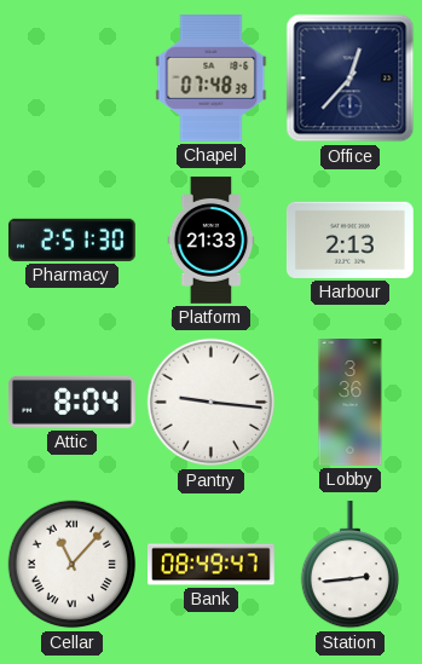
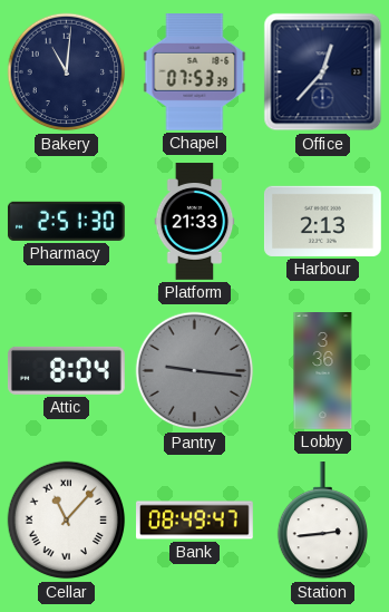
Bakery: none -> 11:01
Chapel: 07:48 -> 07:53
Pantry dial: white -> grey
